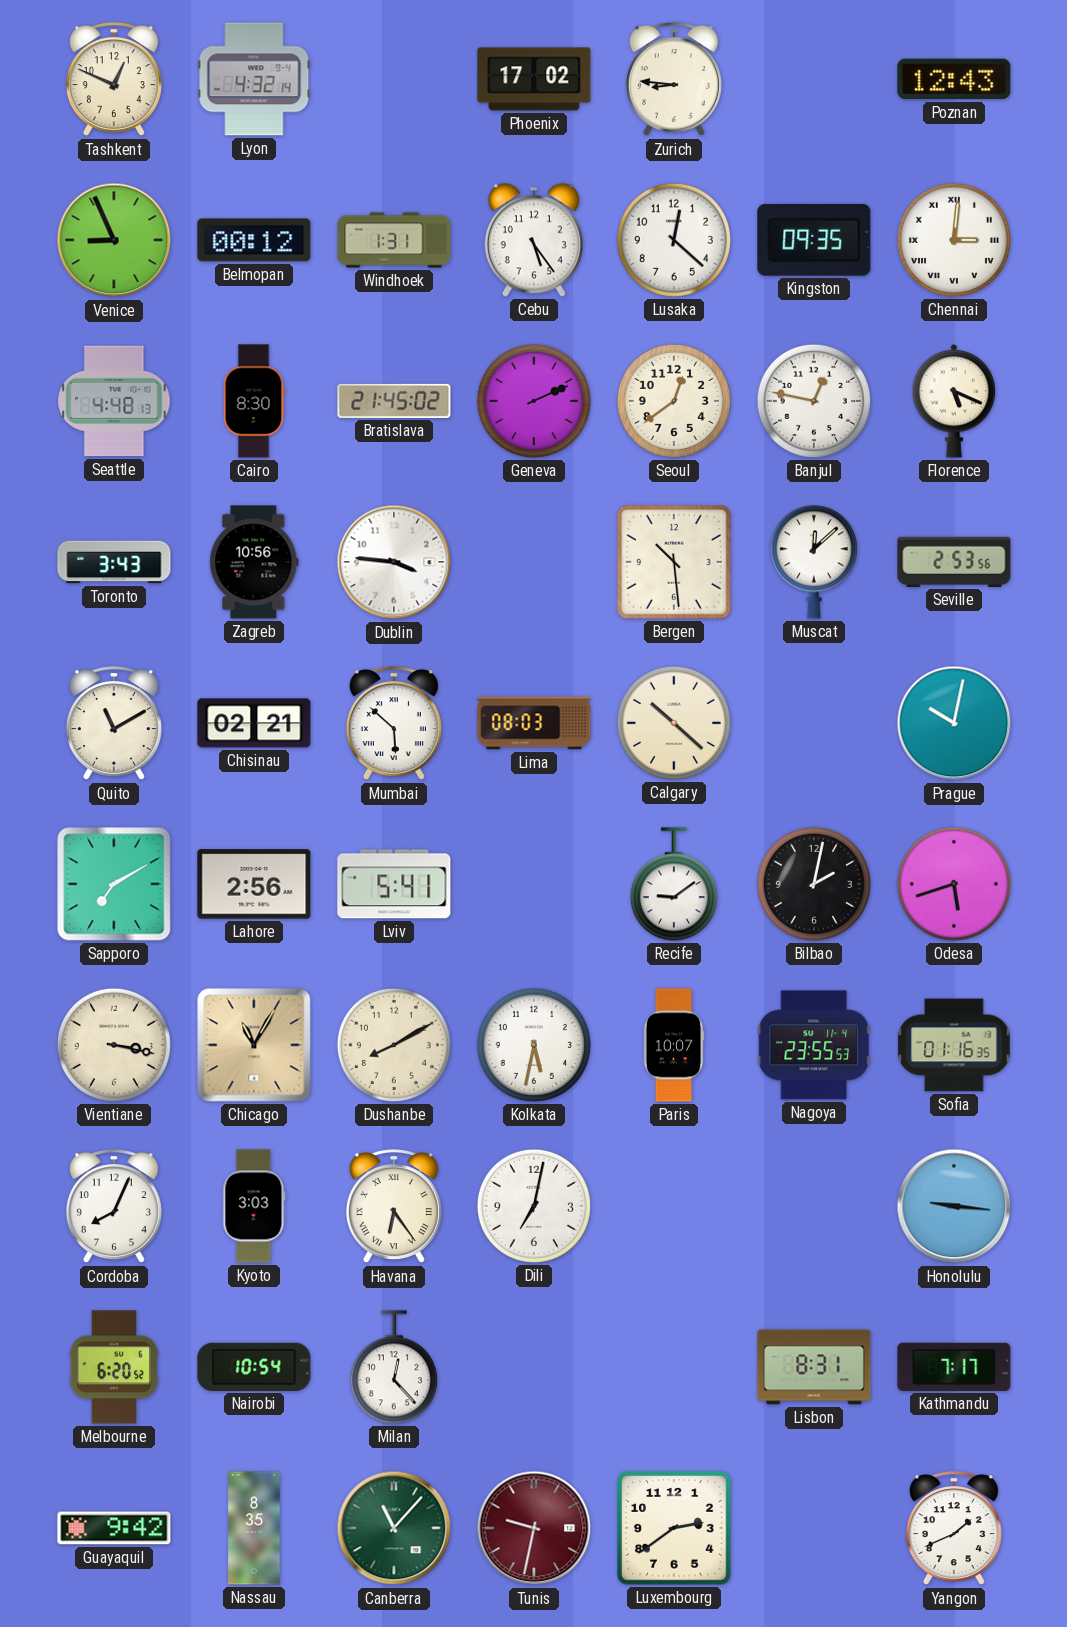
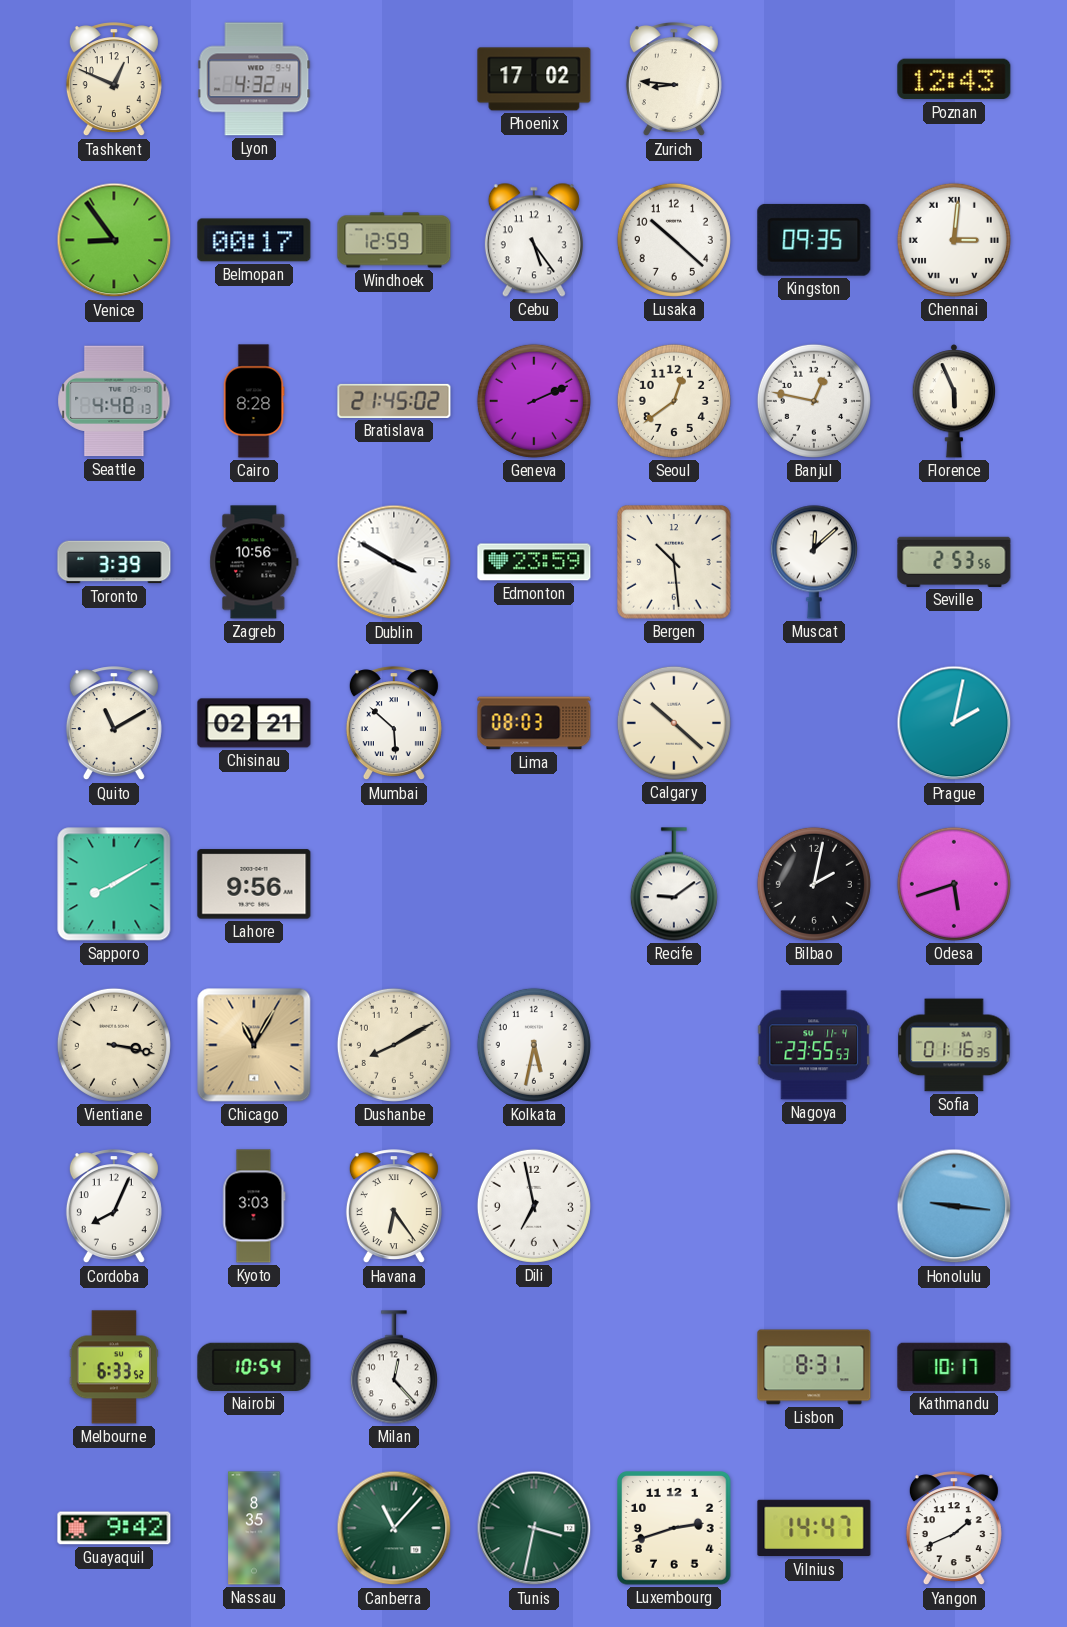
Venice: 8:56 -> 8:54
Belmopan: 00:12 -> 00:17
Windhoek: 1:31 -> 12:59
Lusaka: 12:22 -> 10:22
Cairo: 8:30 -> 8:28
Florence: 5:19 -> 5:56
Toronto: 3:43 -> 3:39
Dublin: 3:46 -> 3:50
Edmonton: none -> 23:59
Prague: 10:02 -> 2:02
Sapporo: 7:10 -> 8:10
Lahore: 2:56 -> 9:56
Lviv: 5:41 -> none
Paris: 10:07 -> none
Dili: 7:02 -> 6:58
Melbourne: 6:20 -> 6:33
Kathmandu: 7:17 -> 10:17
Tunis: 9:32 -> 3:32
Tunis dial: burgundy -> green
Luxembourg: 2:39 -> 2:42
Vilnius: none -> 14:47
